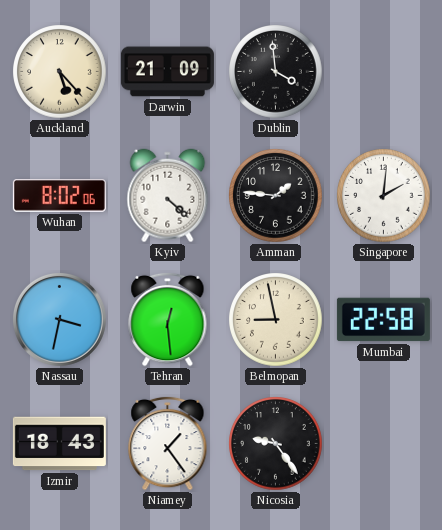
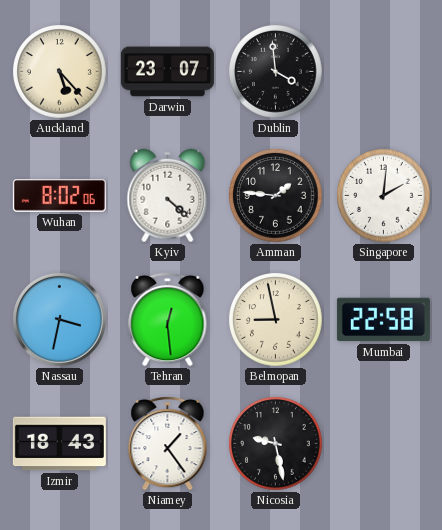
Darwin: 21:09 -> 23:07
Nicosia: 9:24 -> 9:28
